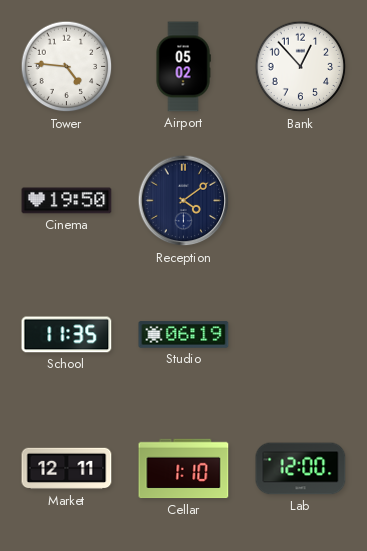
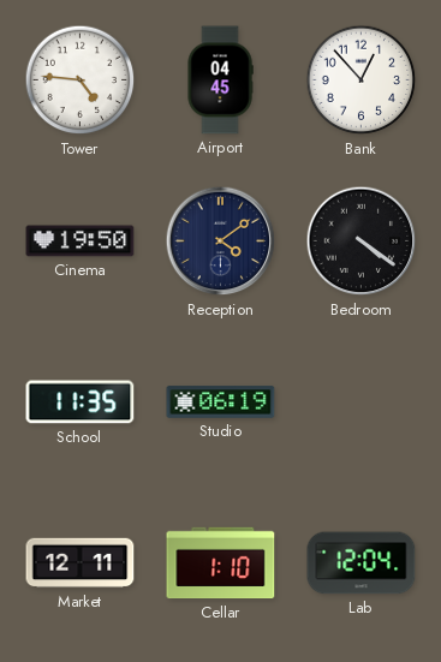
Airport: 05:02 -> 04:45
Bedroom: none -> 4:21
Lab: 12:00 -> 12:04
